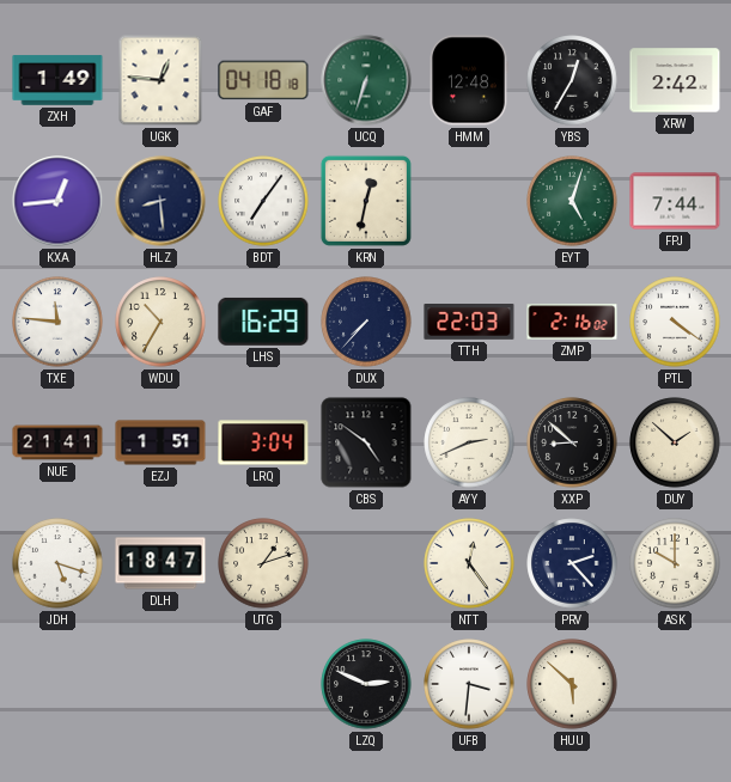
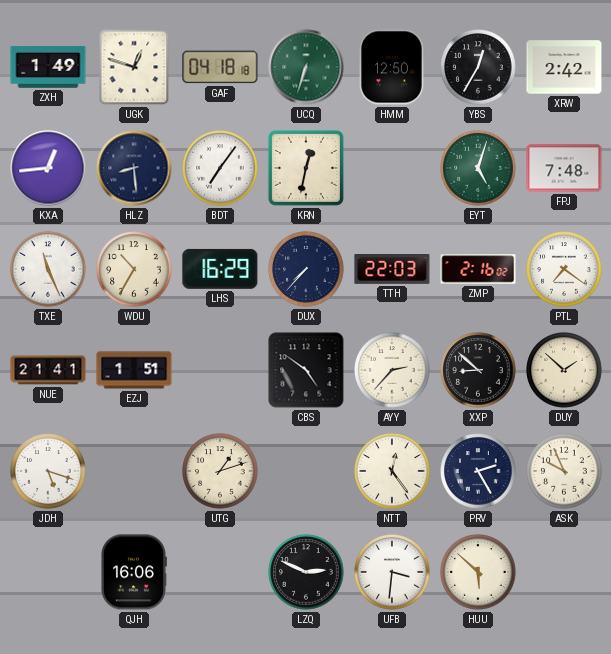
UGK: 12:46 -> 12:48
HMM: 12:48 -> 12:50
FPJ: 7:44 -> 7:48
TXE: 11:46 -> 11:26
PTL: 4:21 -> 7:21
LRQ: 3:04 -> none
AYY: 2:41 -> 2:37
DLH: 18:47 -> none
PRV: 2:23 -> 2:25
ASK: 10:00 -> 9:56
QJH: none -> 16:06
